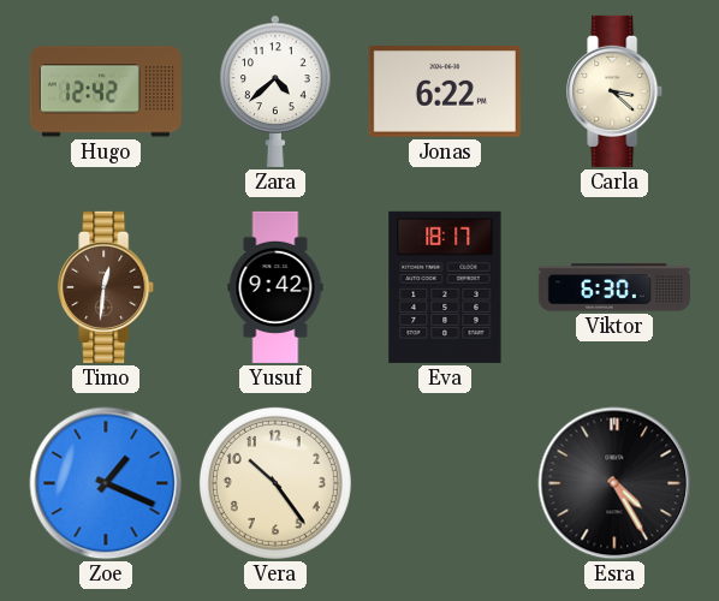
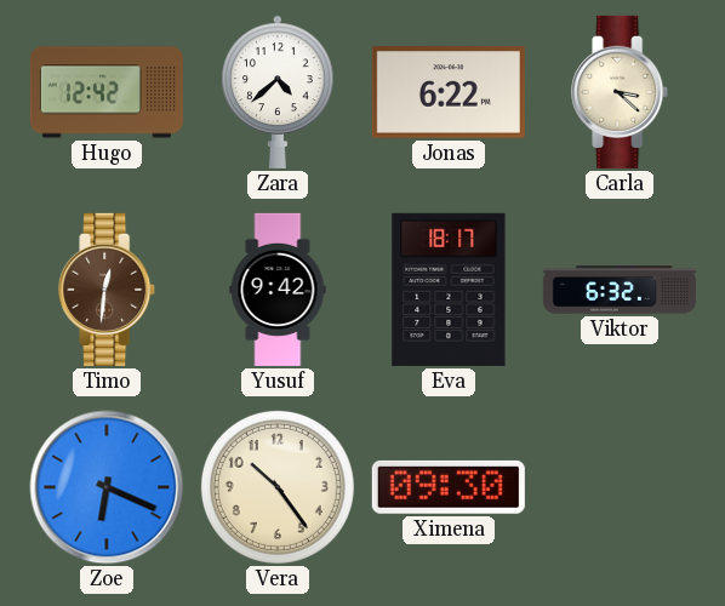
Viktor: 6:30 -> 6:32
Zoe: 1:19 -> 6:19
Ximena: none -> 09:30
Esra: 4:25 -> none
